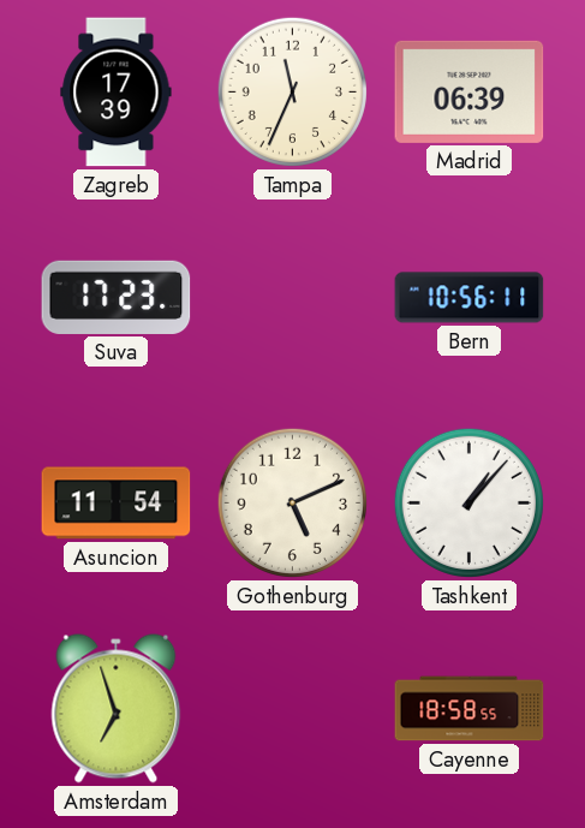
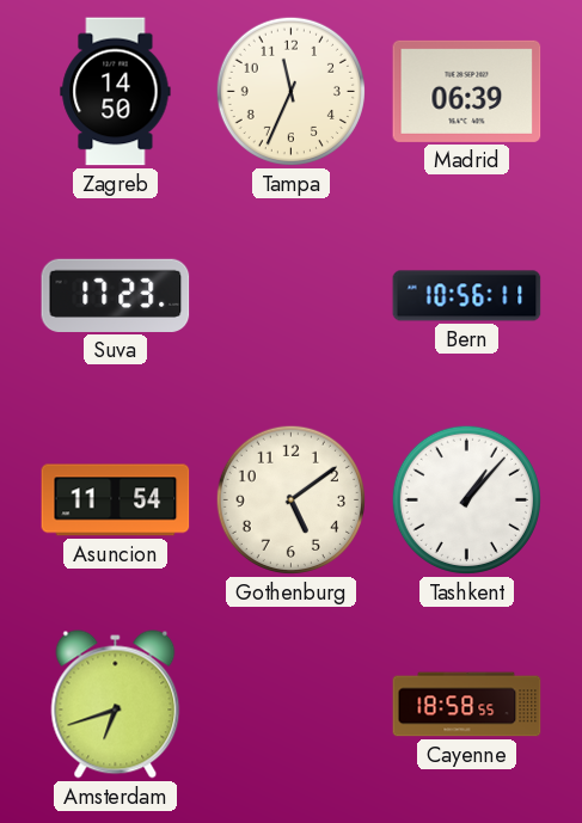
Zagreb: 17:39 -> 14:50
Gothenburg: 5:11 -> 5:09
Amsterdam: 6:57 -> 6:42
